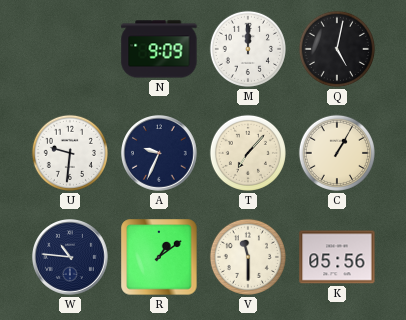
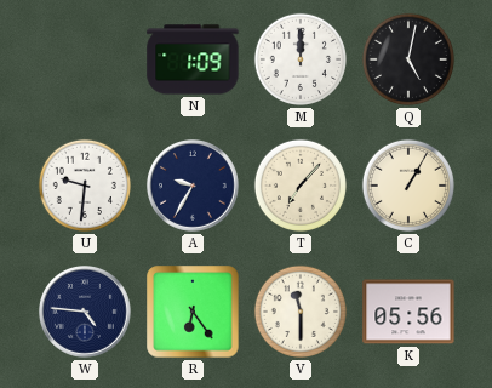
N: 9:09 -> 1:09
A: 9:34 -> 9:35
W: 10:46 -> 4:46
R: 1:09 -> 6:24
